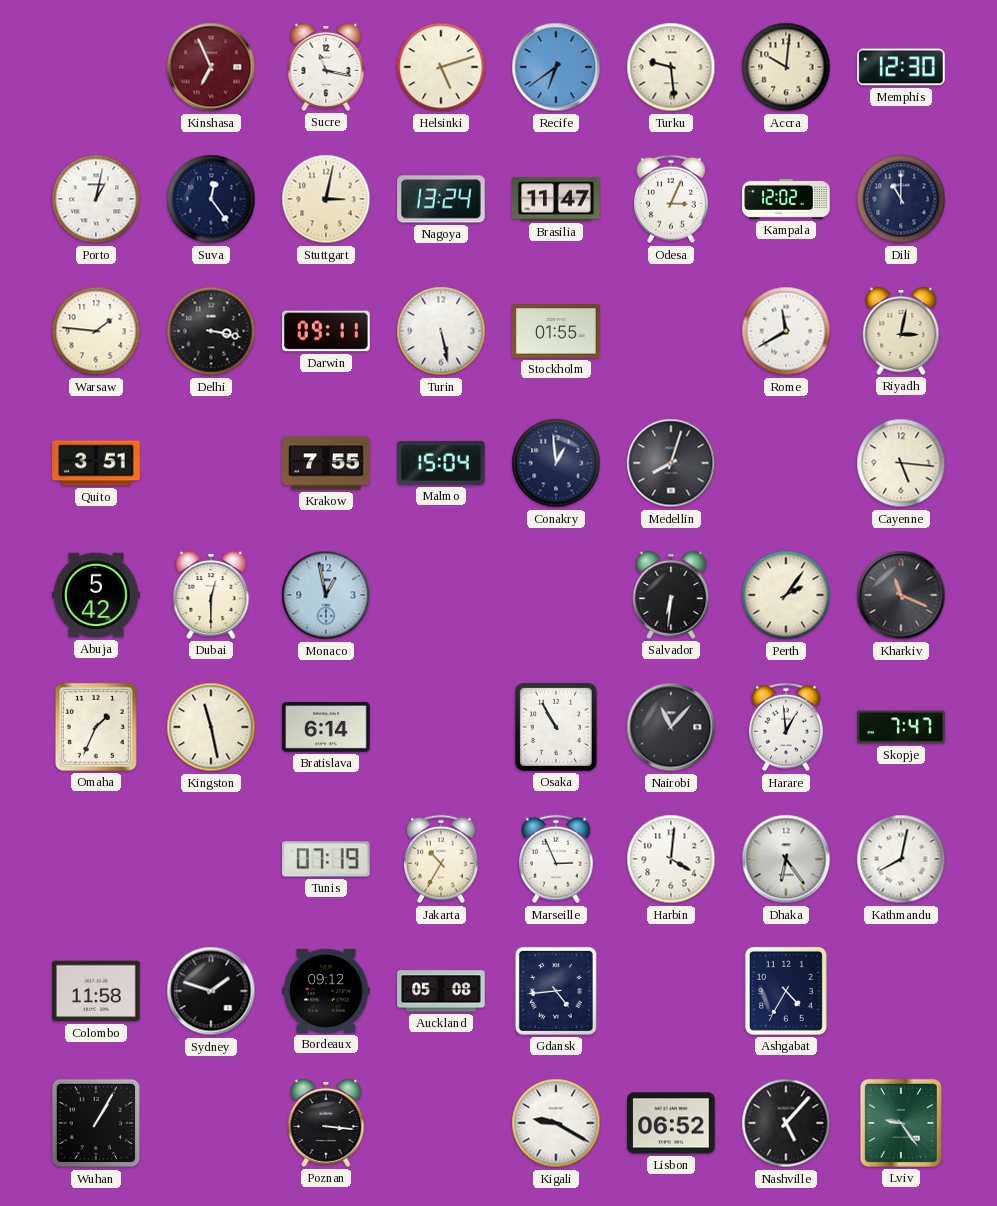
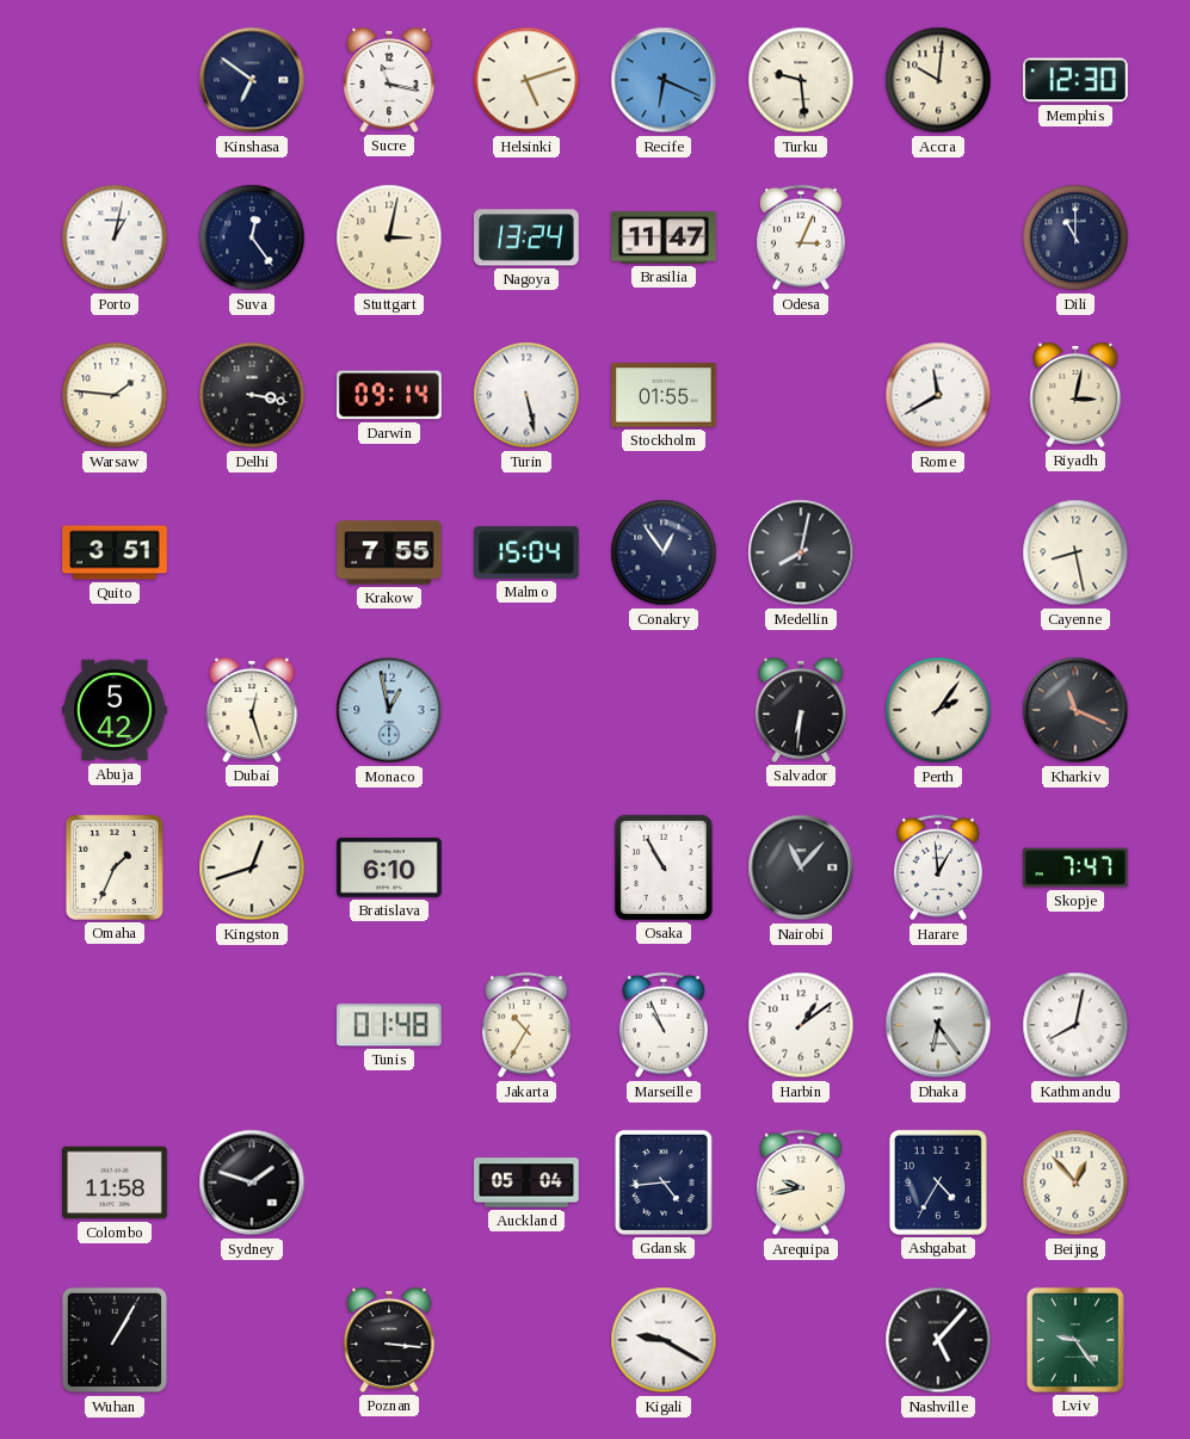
Kinshasa: 6:56 -> 6:51
Kinshasa dial: burgundy -> navy
Recife: 6:39 -> 6:19
Kampala: 12:02 -> none
Darwin: 09:11 -> 09:14
Conakry: 12:59 -> 12:54
Medellin: 8:03 -> 8:02
Cayenne: 5:16 -> 8:28
Dubai: 12:30 -> 12:27
Kingston: 11:28 -> 12:42
Bratislava: 6:14 -> 6:10
Tunis: 07:19 -> 01:48
Marseille: 2:56 -> 10:56
Harbin: 4:01 -> 1:09
Bordeaux: 09:12 -> none
Auckland: 05:08 -> 05:04
Arequipa: none -> 9:43
Beijing: none -> 12:53
Lisbon: 06:52 -> none
